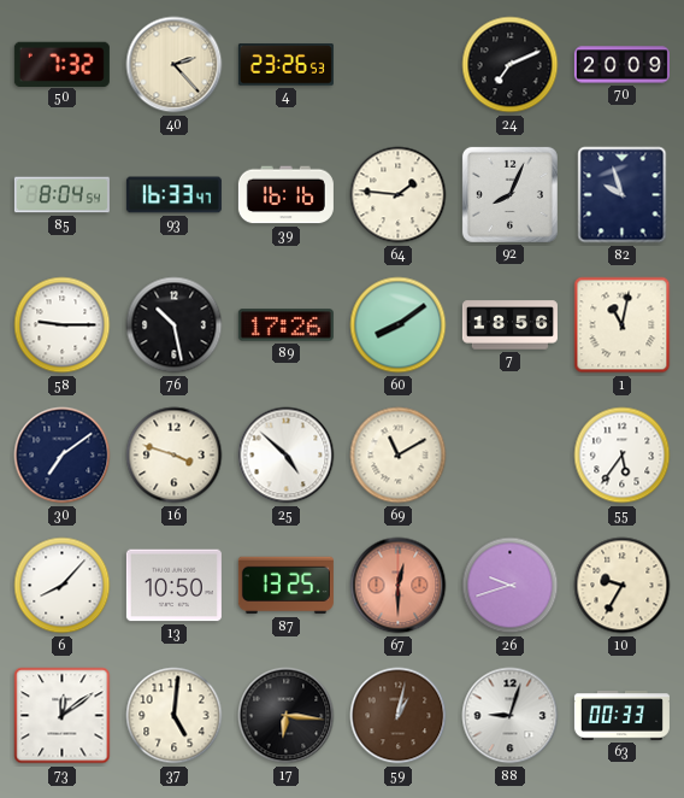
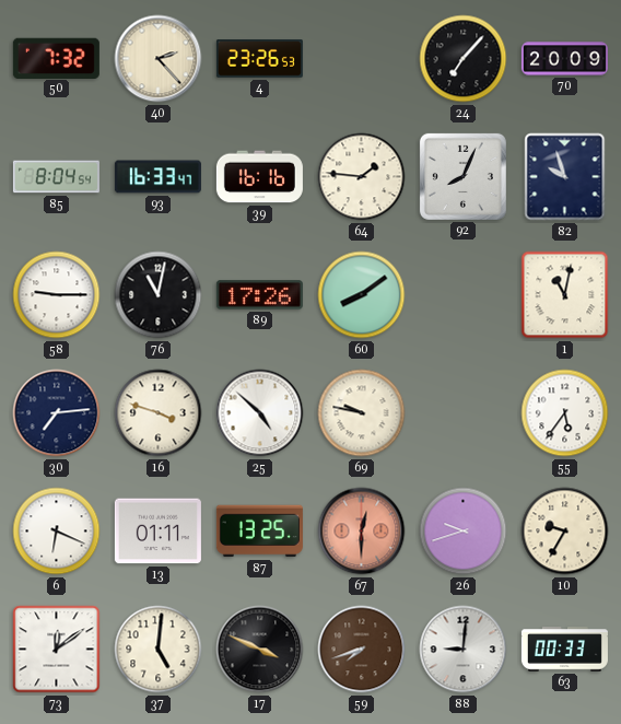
24: 7:11 -> 7:07
76: 10:28 -> 11:02
7: 18:56 -> none
30: 7:09 -> 7:14
69: 11:10 -> 9:47
6: 8:07 -> 6:19
13: 10:50 -> 01:11
17: 6:16 -> 3:49
59: 1:02 -> 7:42
88: 9:03 -> 9:01
